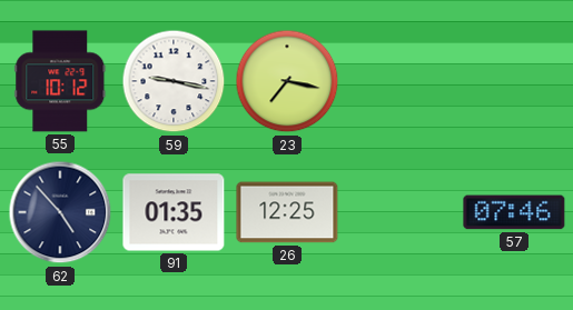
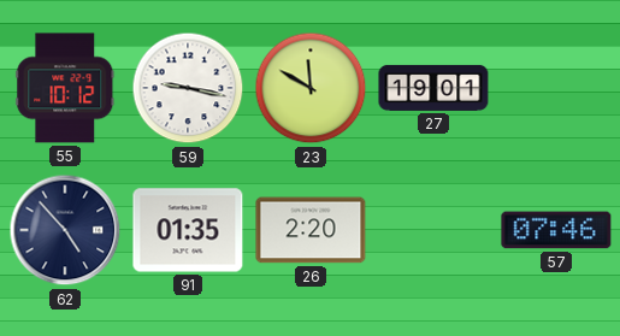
23: 7:17 -> 11:50
27: none -> 19:01
26: 12:25 -> 2:20
